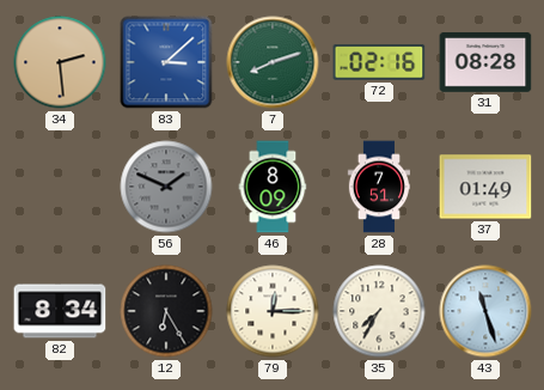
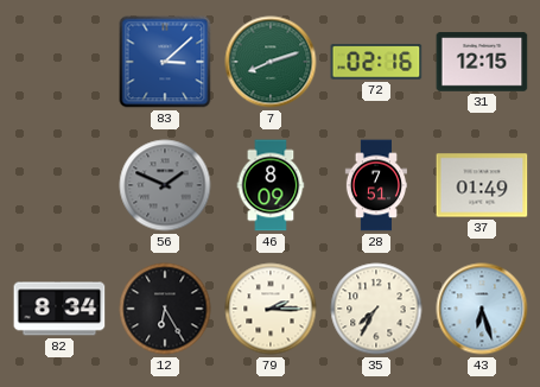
34: 2:29 -> none
31: 08:28 -> 12:15
79: 12:15 -> 2:15
43: 11:27 -> 6:27
